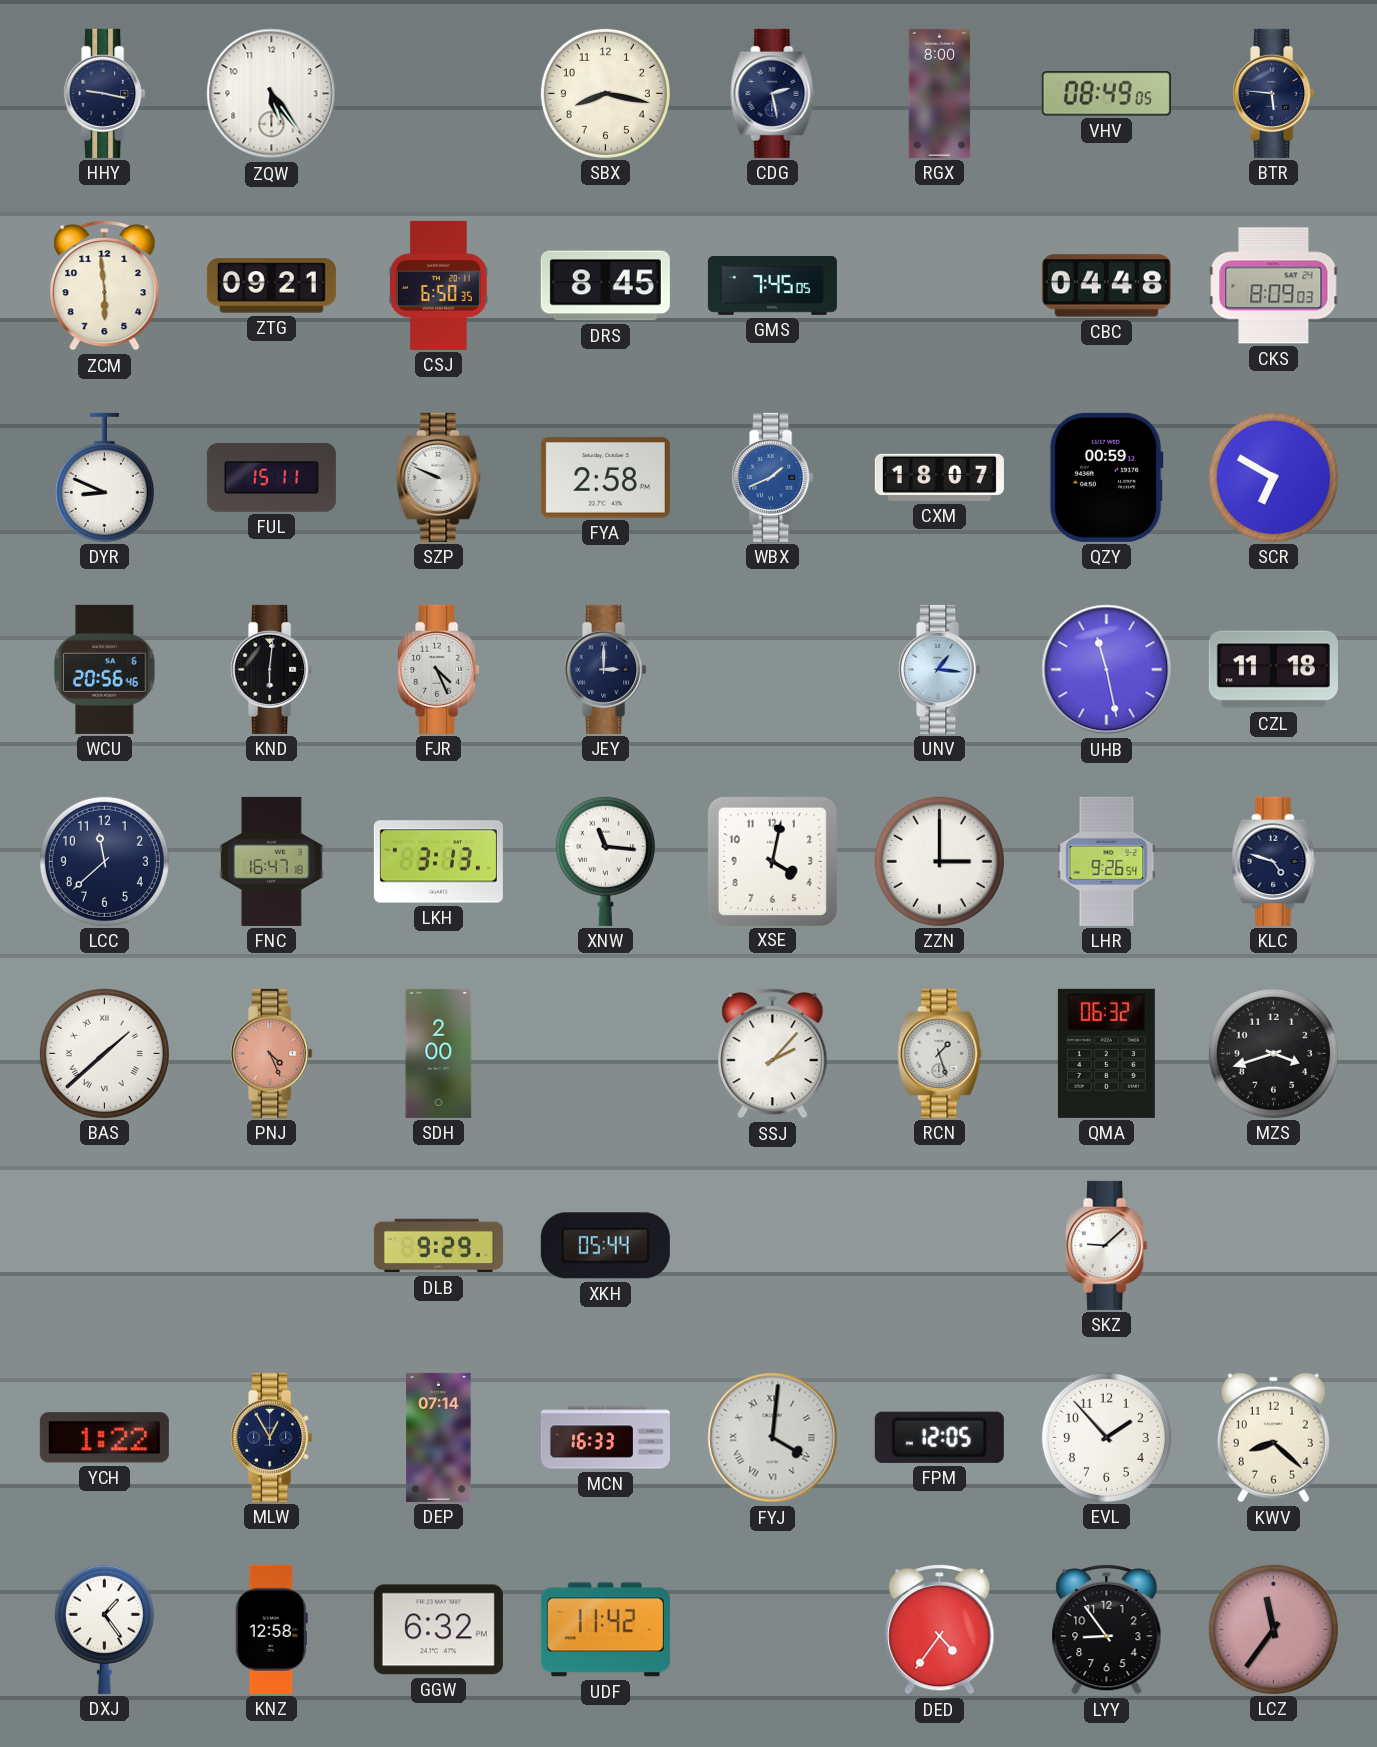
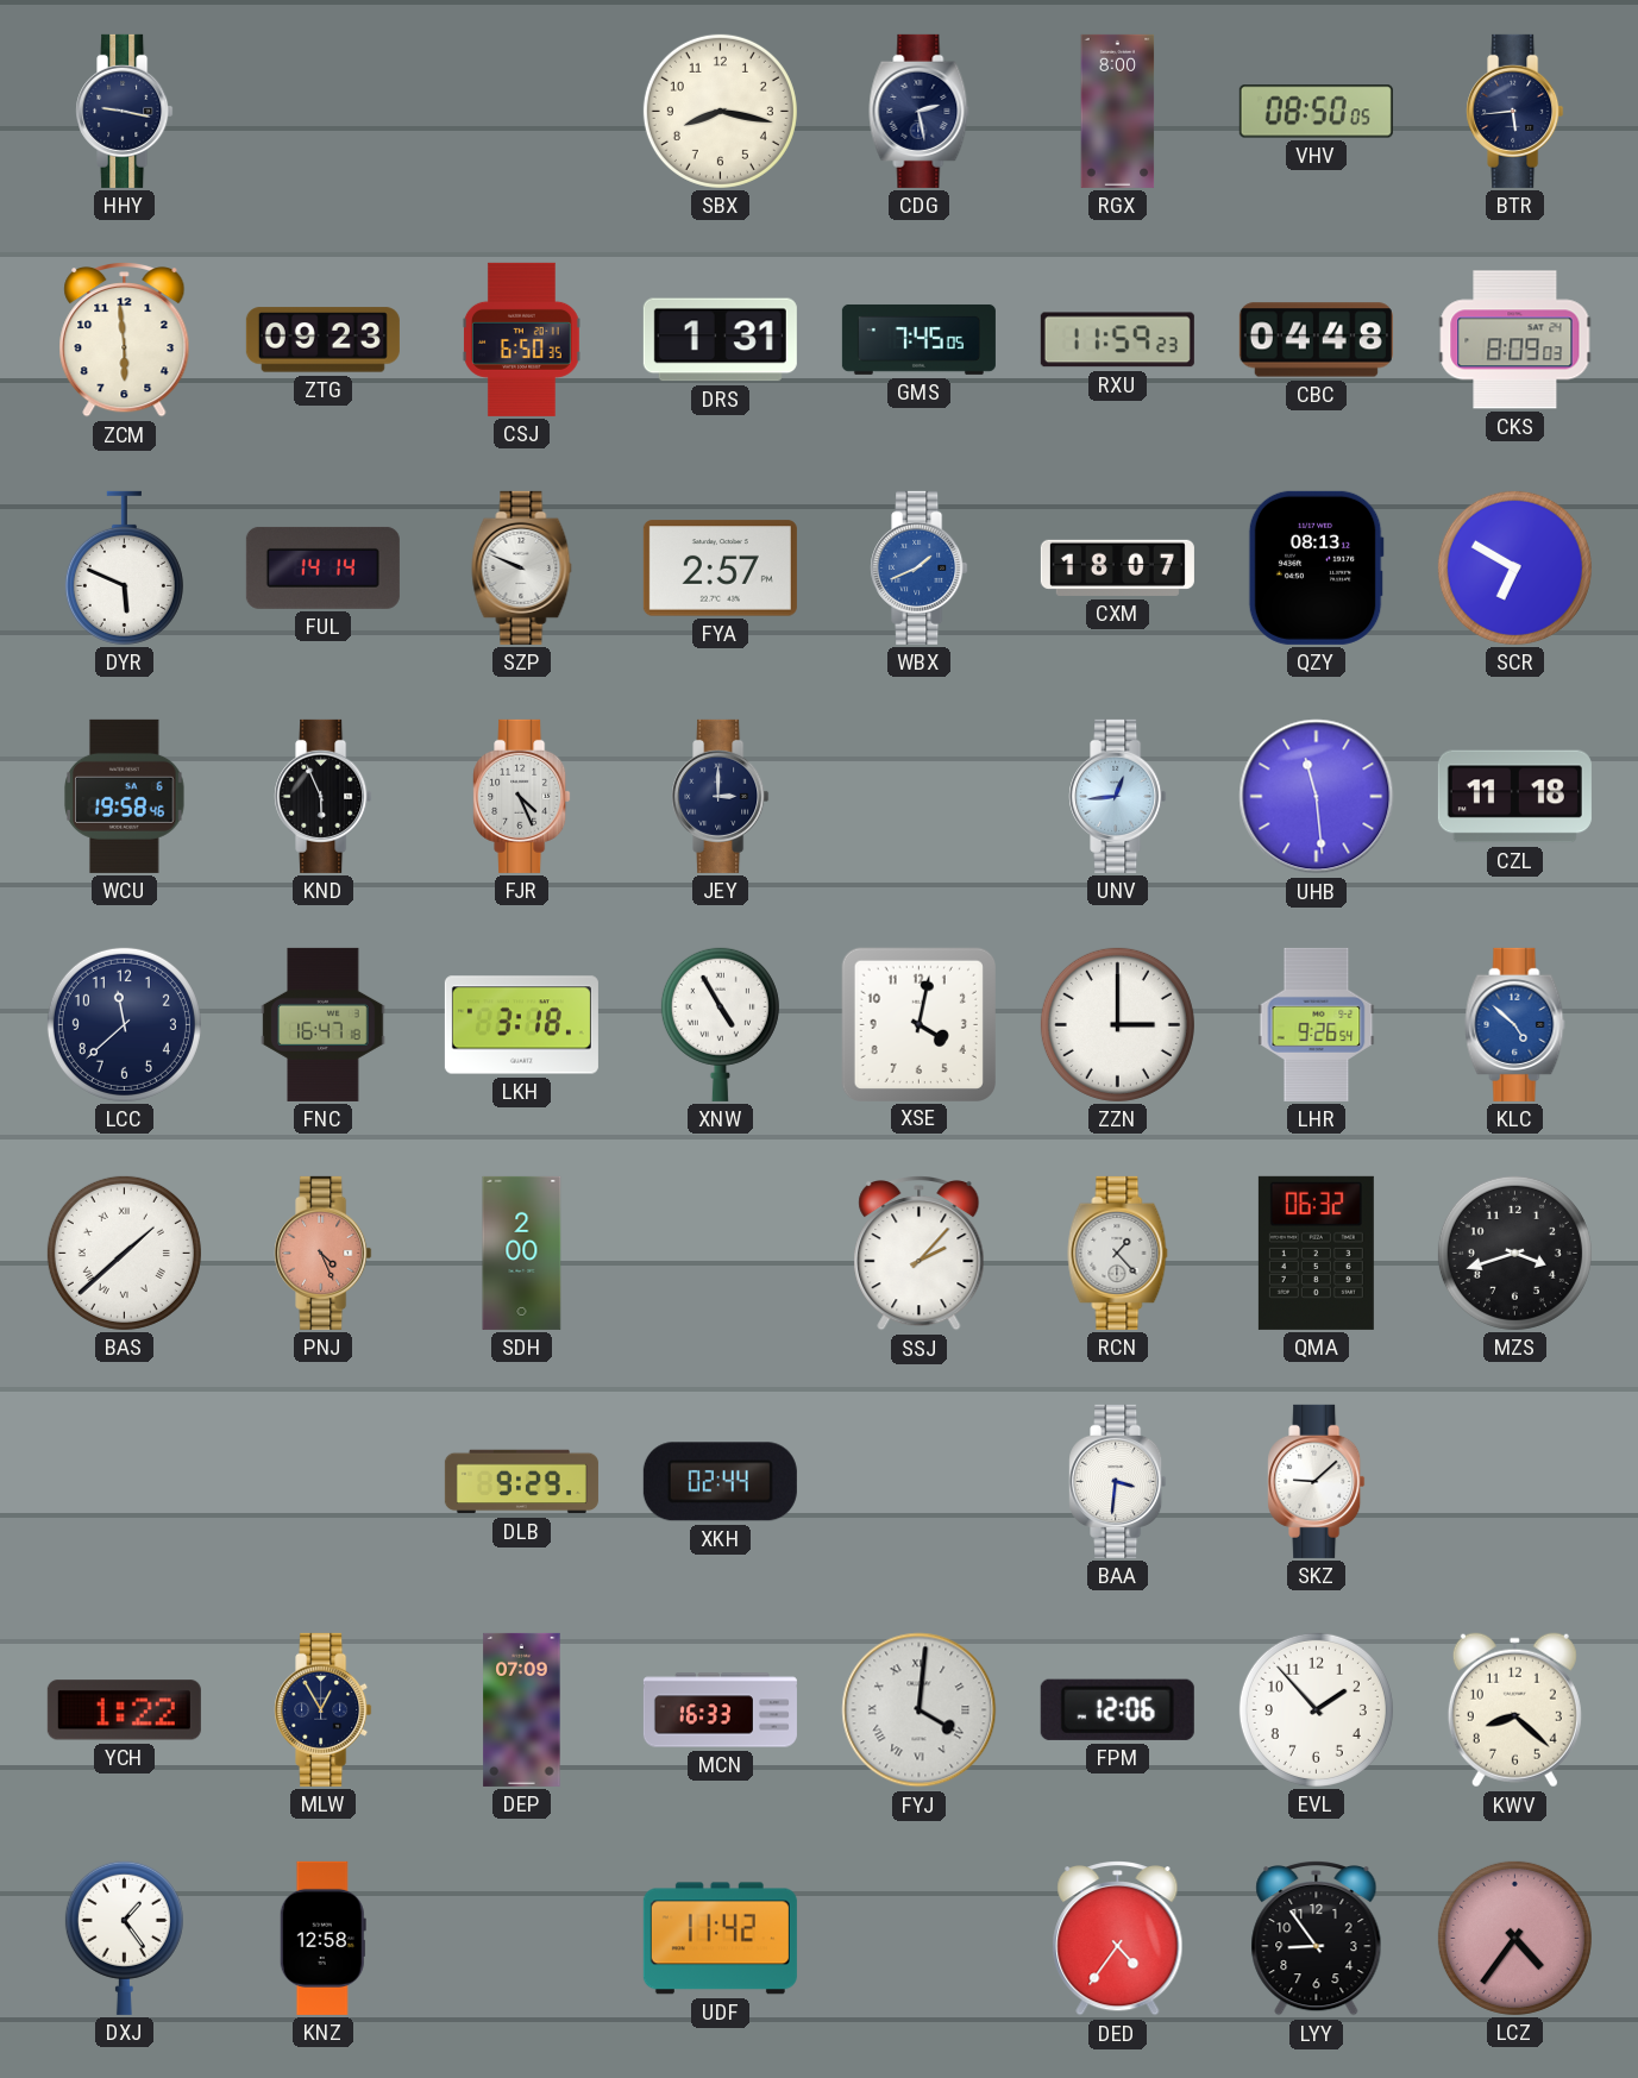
ZQW: 5:24 -> none
VHV: 08:49 -> 08:50
BTR: 5:46 -> 5:44
ZTG: 09:21 -> 09:23
DRS: 8:45 -> 1:31
RXU: none -> 11:59
DYR: 8:49 -> 5:49
FUL: 15:11 -> 14:14
FYA: 2:58 -> 2:57
QZY: 00:59 -> 08:13
WCU: 20:56 -> 19:58
KND: 6:01 -> 5:56
UNV: 1:16 -> 12:44
UHB: 11:28 -> 11:29
LKH: 3:13 -> 3:18
XNW: 11:16 -> 4:55
KLC: 4:48 -> 4:52
KLC dial: navy -> blue
RCN: 1:27 -> 1:23
XKH: 05:44 -> 02:44
BAA: none -> 3:31
DEP: 07:14 -> 07:09
FPM: 12:05 -> 12:06
GGW: 6:32 -> none
LCZ: 11:36 -> 4:36
